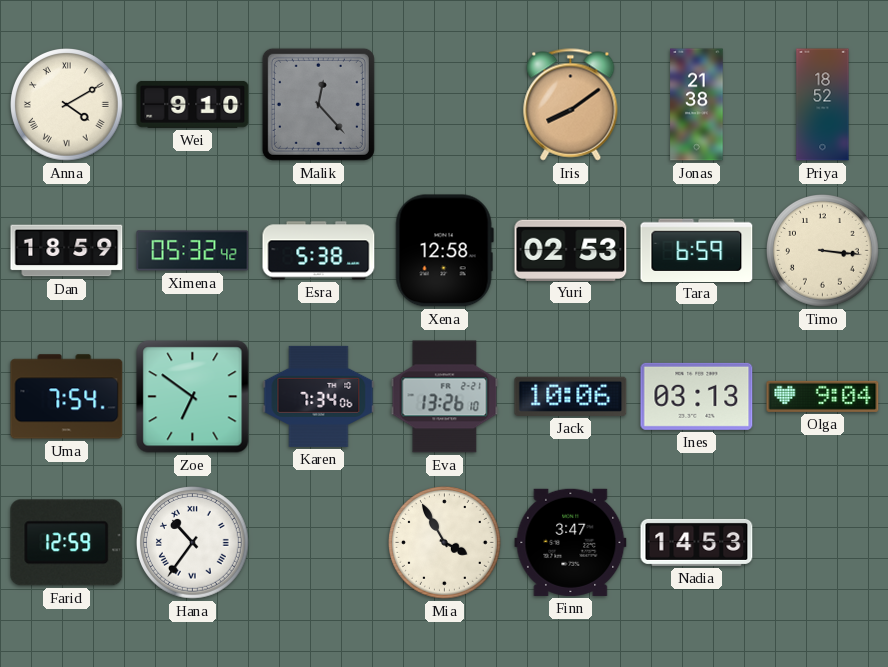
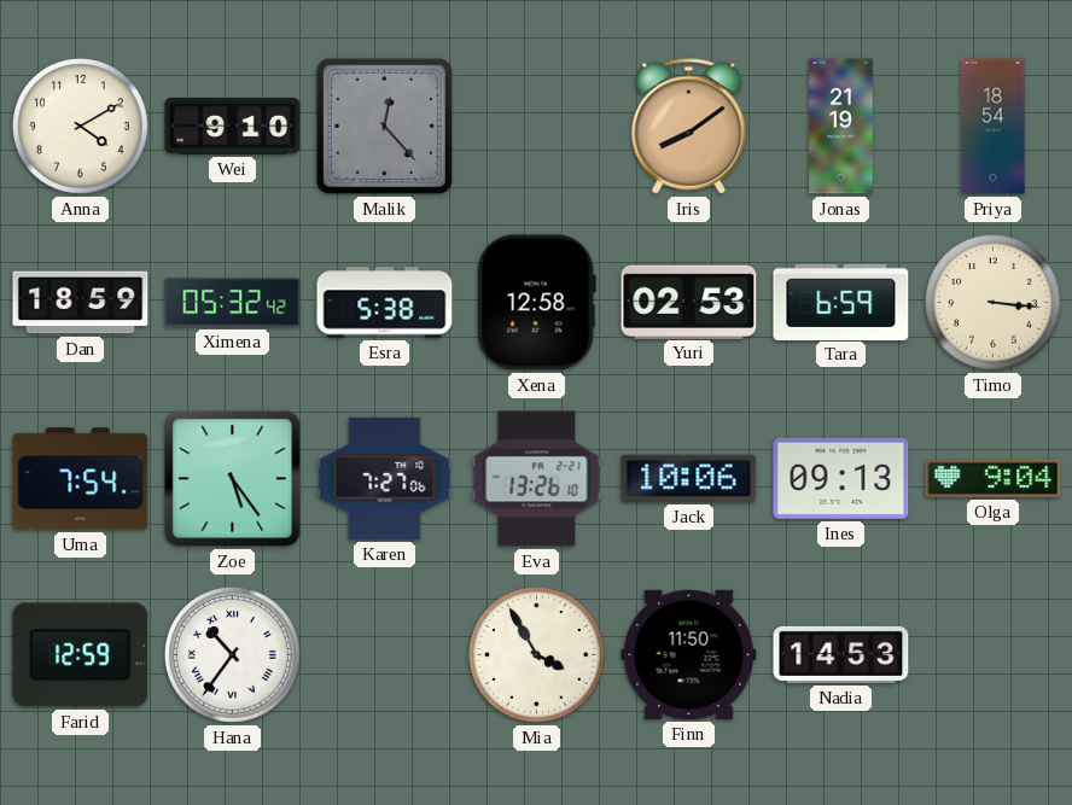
Anna numerals: Roman -> Arabic
Jonas: 21:38 -> 21:19
Priya: 18:52 -> 18:54
Zoe: 6:51 -> 5:24
Karen: 7:34 -> 7:27
Ines: 03:13 -> 09:13
Finn: 3:47 -> 11:50
